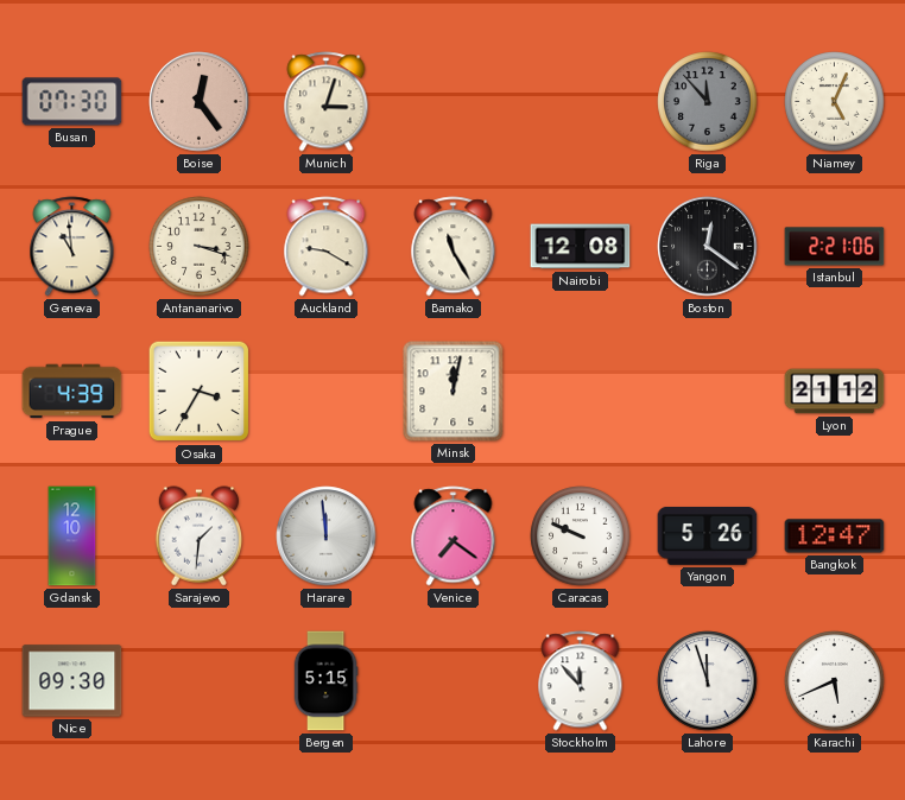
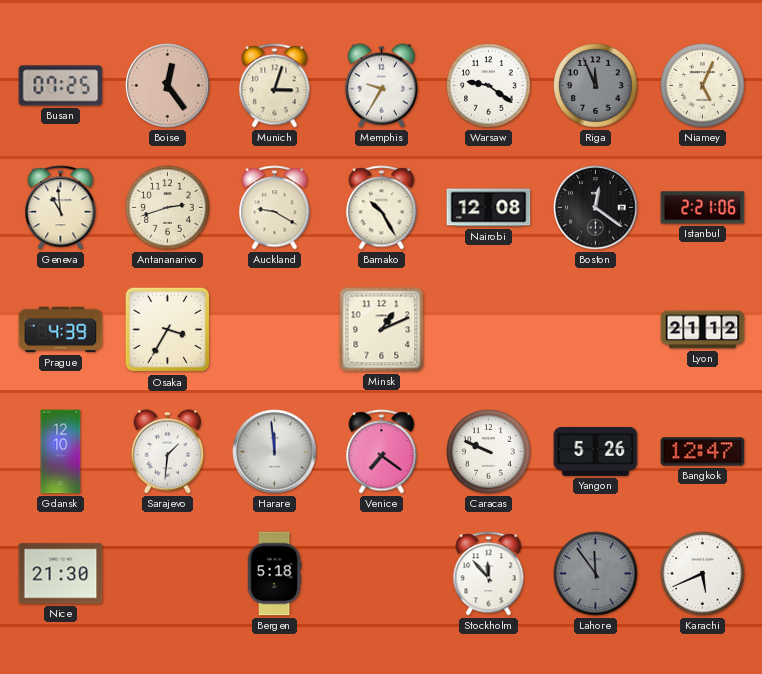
Busan: 07:30 -> 07:25
Memphis: none -> 9:35
Warsaw: none -> 9:21
Riga: 11:53 -> 11:56
Antananarivo: 3:18 -> 2:42
Bamako: 11:25 -> 10:25
Minsk: 12:02 -> 1:11
Nice: 09:30 -> 21:30
Bergen: 5:15 -> 5:18
Lahore: 11:57 -> 11:54
Lahore dial: white -> grey
